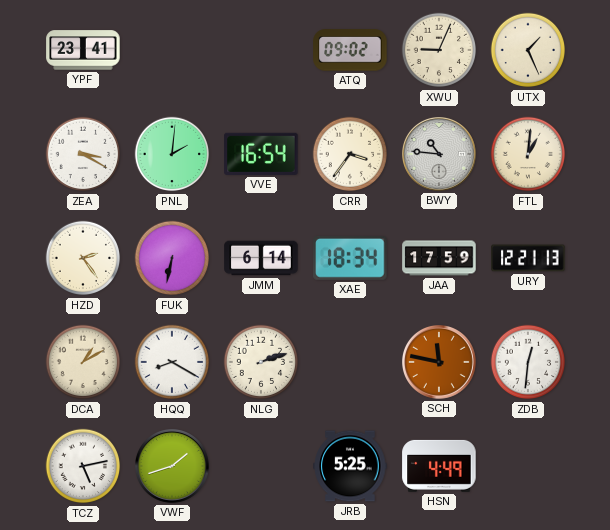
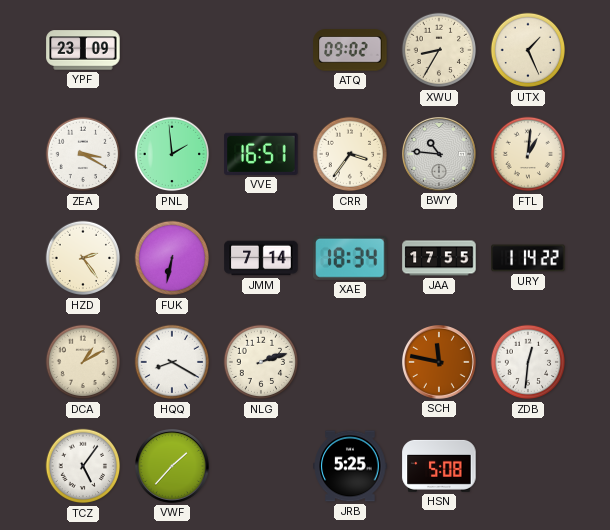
YPF: 23:41 -> 23:09
XWU: 9:04 -> 8:35
PNL: 2:01 -> 1:59
VVE: 16:54 -> 16:51
JMM: 6:14 -> 7:14
JAA: 17:59 -> 17:55
URY: 12:21 -> 1:14
TCZ: 5:13 -> 5:06
VWF: 1:42 -> 1:37
HSN: 4:49 -> 5:08
